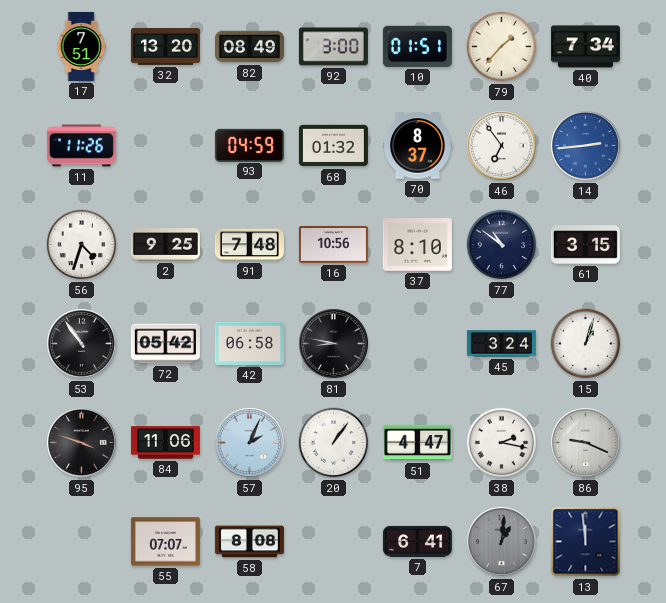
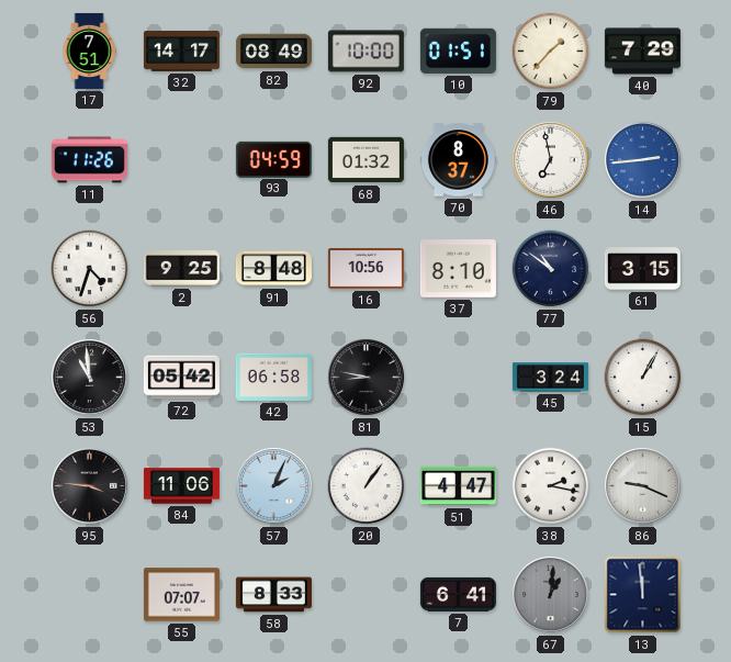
32: 13:20 -> 14:17
92: 3:00 -> 10:00
40: 7:34 -> 7:29
46: 6:54 -> 6:58
91: 7:48 -> 8:48
53: 10:54 -> 10:59
15: 1:03 -> 1:05
95: 3:48 -> 3:46
58: 8:08 -> 8:33
